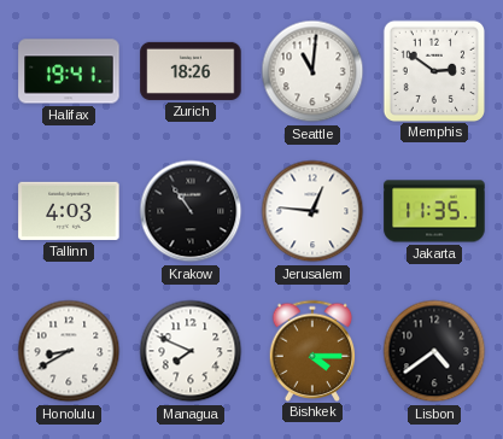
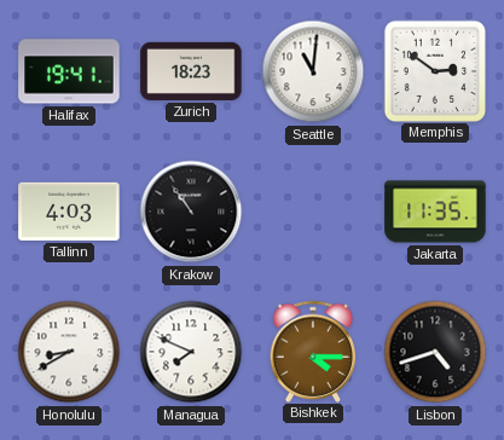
Zurich: 18:26 -> 18:23
Jerusalem: 12:46 -> none
Lisbon: 4:39 -> 4:42
